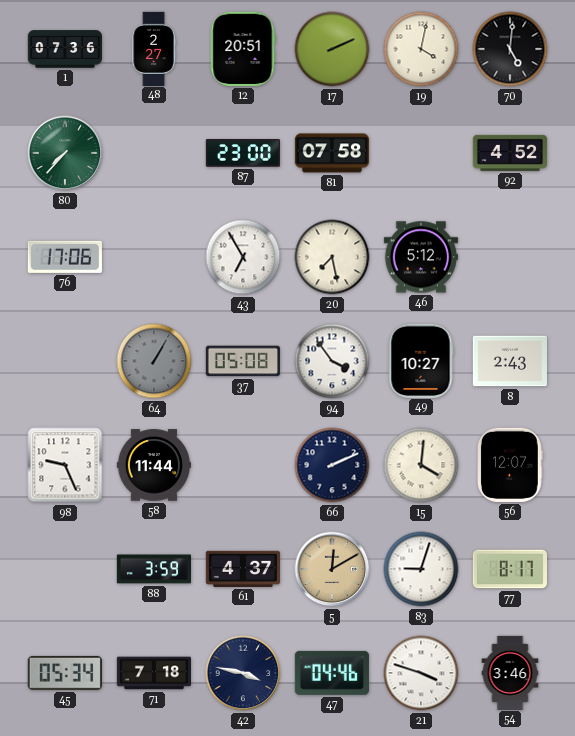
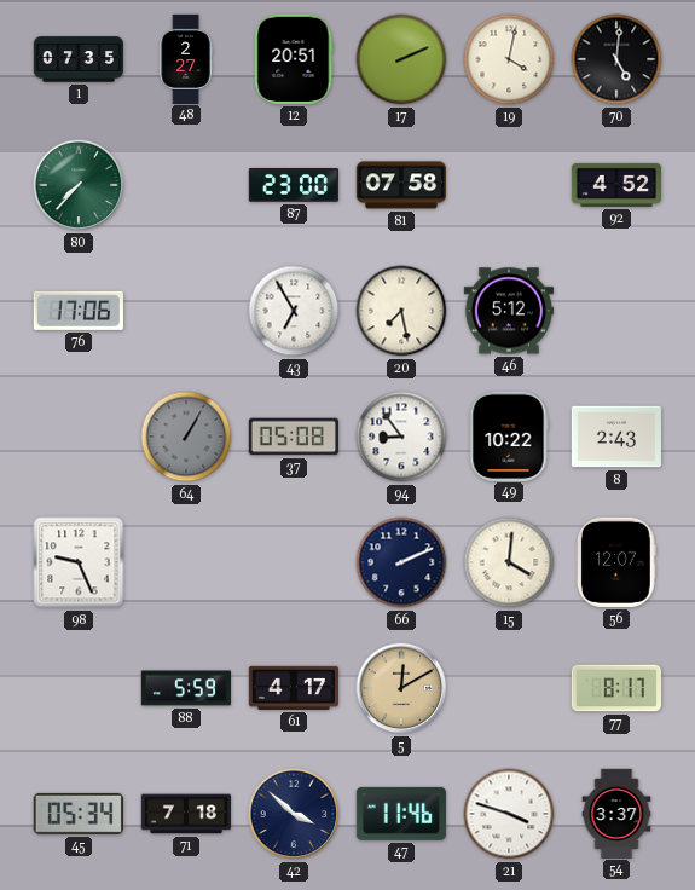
1: 07:36 -> 07:35
94: 3:54 -> 8:54
49: 10:27 -> 10:22
58: 11:44 -> none
88: 3:59 -> 5:59
61: 4:37 -> 4:17
83: 9:03 -> none
42: 3:47 -> 3:52
47: 04:46 -> 11:46
54: 3:46 -> 3:37
